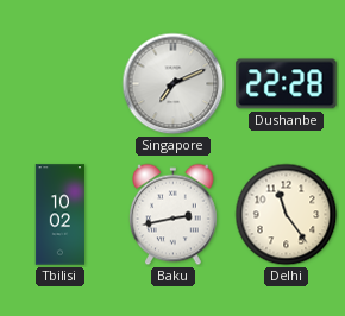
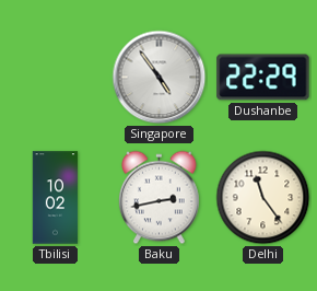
Singapore: 7:11 -> 4:54
Dushanbe: 22:28 -> 22:29
